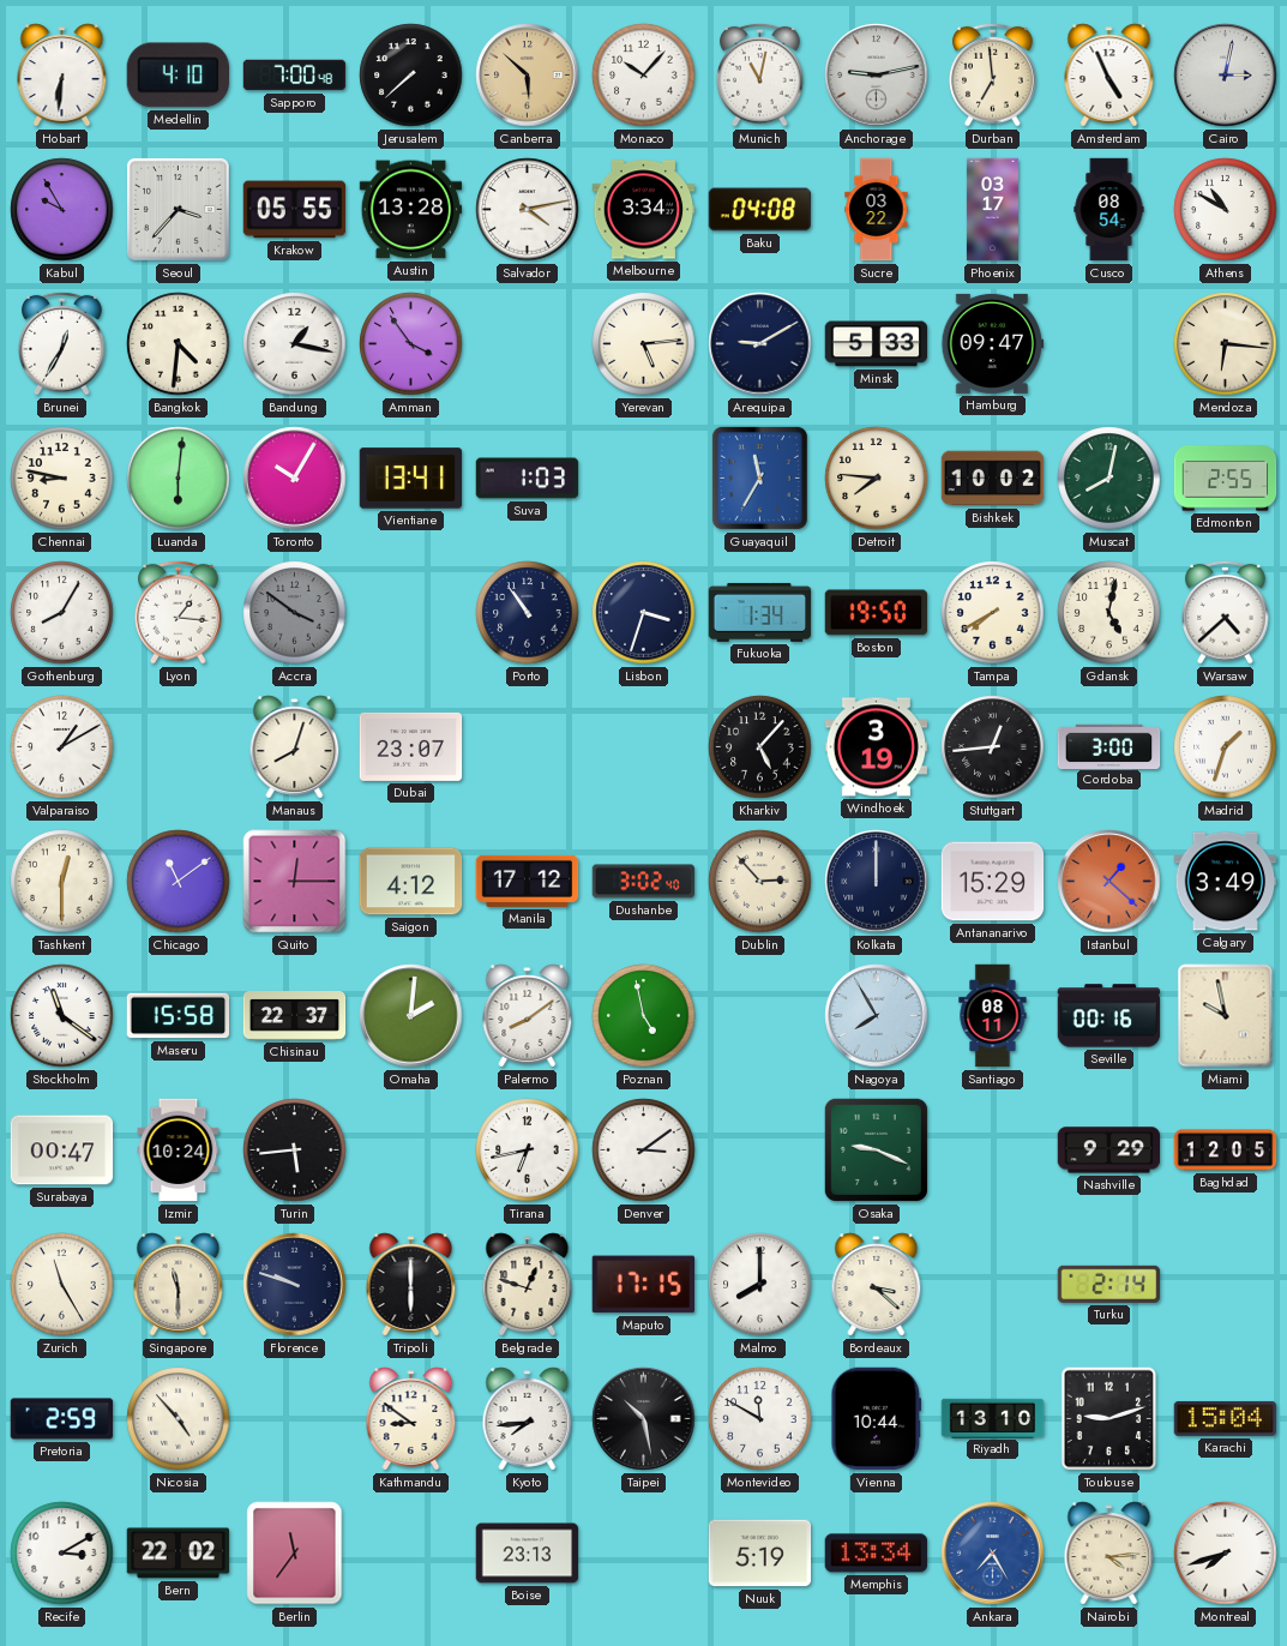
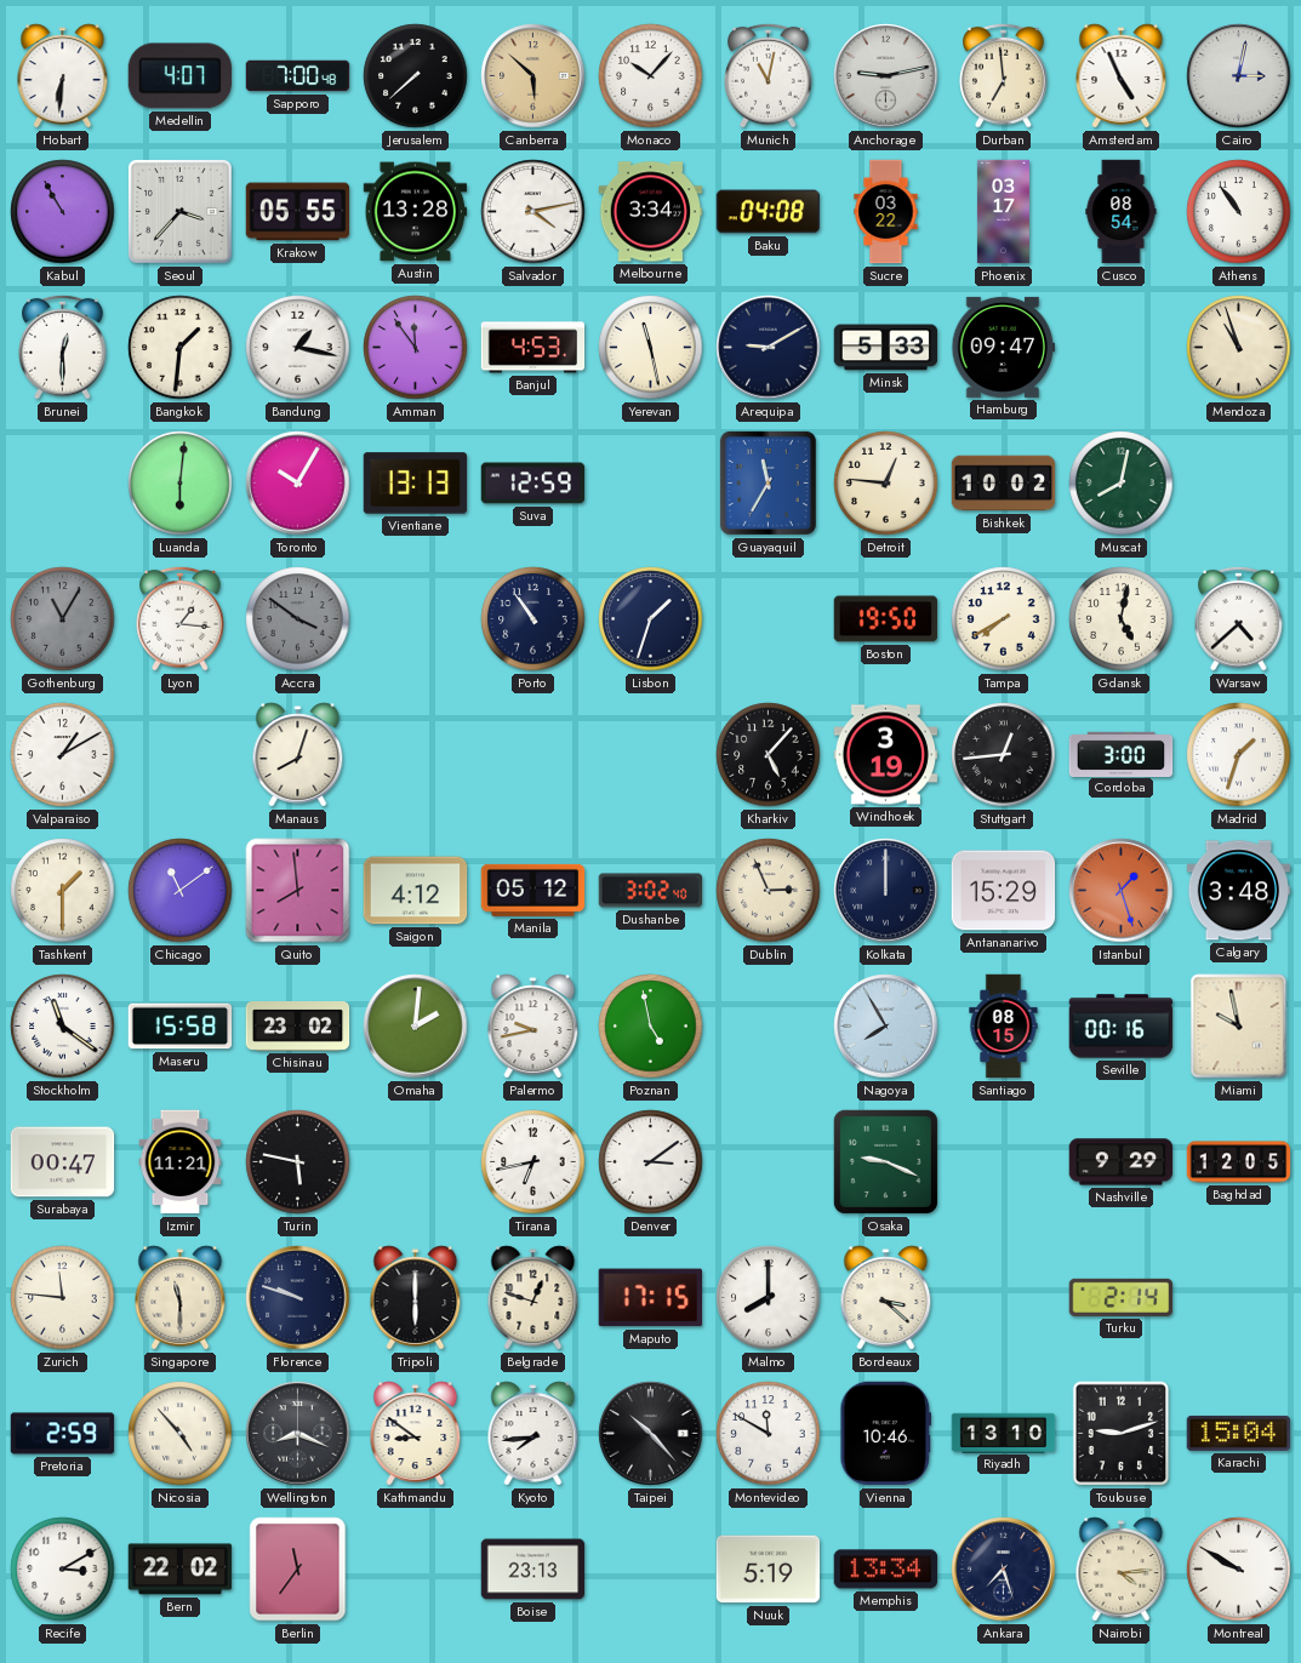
Medellin: 4:10 -> 4:07
Kabul: 9:55 -> 10:55
Athens: 10:50 -> 10:54
Brunei: 12:35 -> 12:30
Bangkok: 4:31 -> 1:31
Amman: 3:54 -> 11:54
Banjul: none -> 4:53
Yerevan: 5:14 -> 11:28
Mendoza: 6:16 -> 10:57
Chennai: 8:47 -> none
Vientiane: 13:41 -> 13:13
Suva: 1:03 -> 12:59
Detroit: 7:46 -> 12:46
Edmonton: 2:55 -> none
Gothenburg: 8:05 -> 11:05
Gothenburg dial: white -> grey
Lisbon: 3:33 -> 1:33
Fukuoka: 1:34 -> none
Dubai: 23:07 -> none
Tashkent: 12:30 -> 1:30
Quito: 12:15 -> 7:59
Manila: 17:12 -> 05:12
Dublin: 2:53 -> 2:56
Istanbul: 1:22 -> 1:27
Calgary: 3:49 -> 3:48
Chisinau: 22:37 -> 23:02
Palermo: 8:09 -> 9:43
Santiago: 08:11 -> 08:15
Izmir: 10:24 -> 11:21
Turin: 5:44 -> 5:47
Zurich: 11:25 -> 11:46
Wellington: none -> 8:19
Taipei: 10:28 -> 10:23
Vienna: 10:44 -> 10:46
Ankara: 7:25 -> 7:27
Ankara dial: blue -> navy
Montreal: 7:42 -> 9:50
